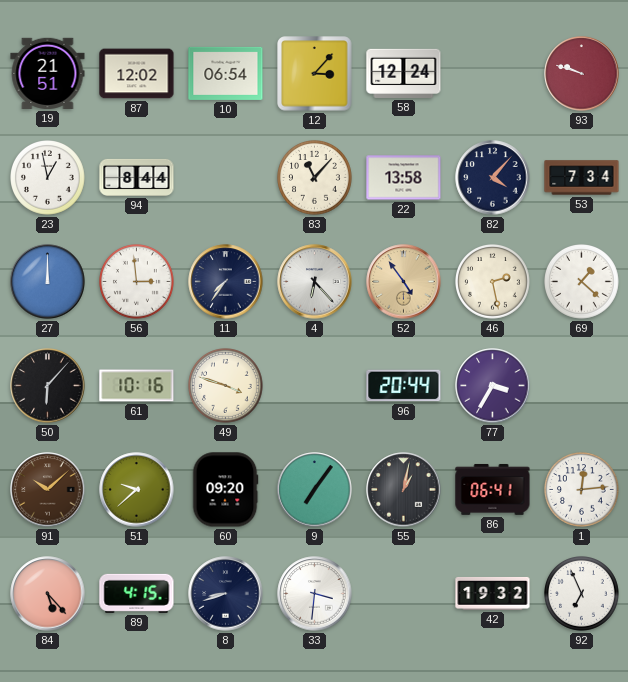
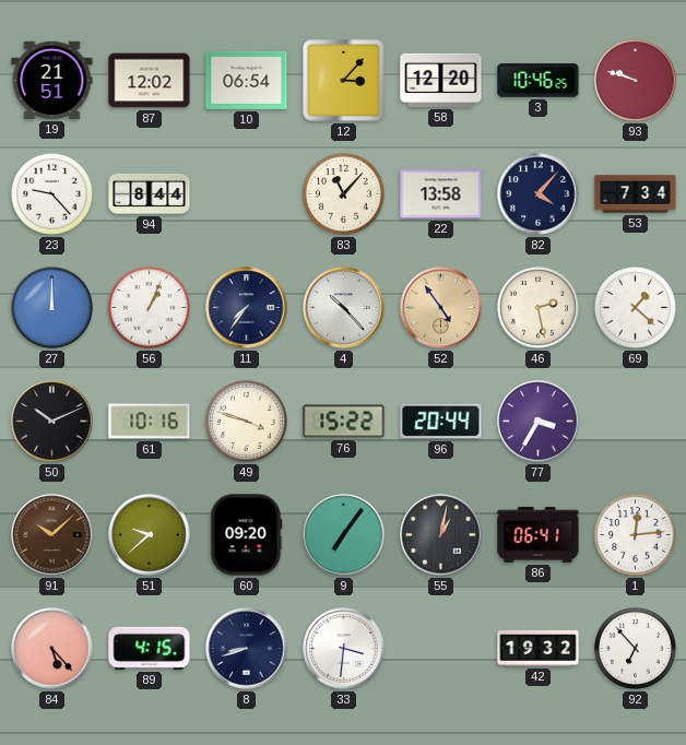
58: 12:24 -> 12:20
3: none -> 10:46
23: 12:58 -> 9:23
56: 2:59 -> 1:04
4: 6:23 -> 10:23
50: 6:07 -> 10:11
76: none -> 15:22
92: 6:56 -> 6:53
